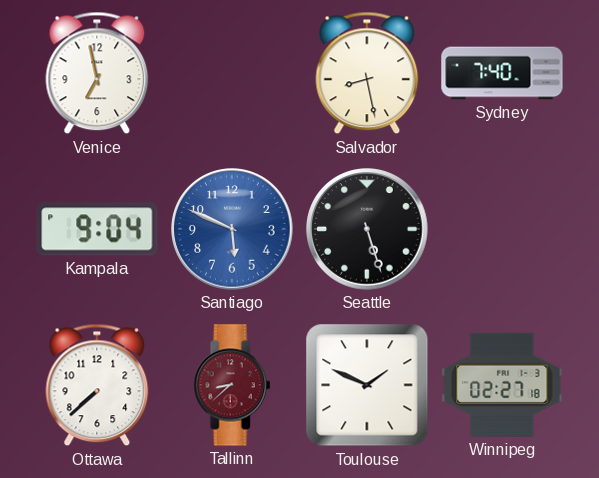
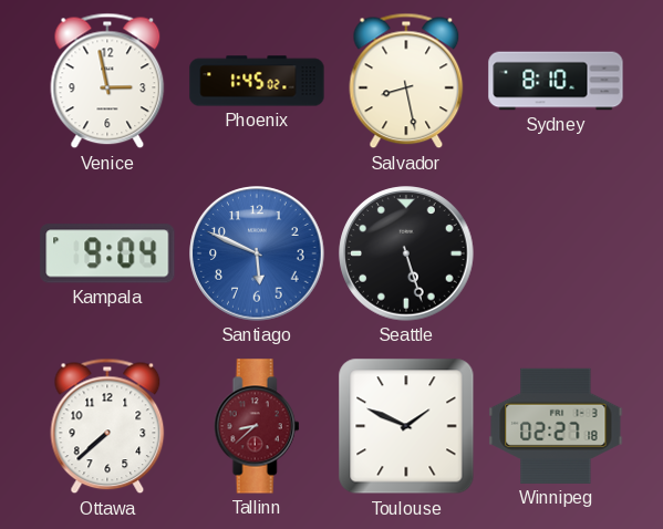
Venice: 6:58 -> 2:58
Phoenix: none -> 1:45
Sydney: 7:40 -> 8:10
